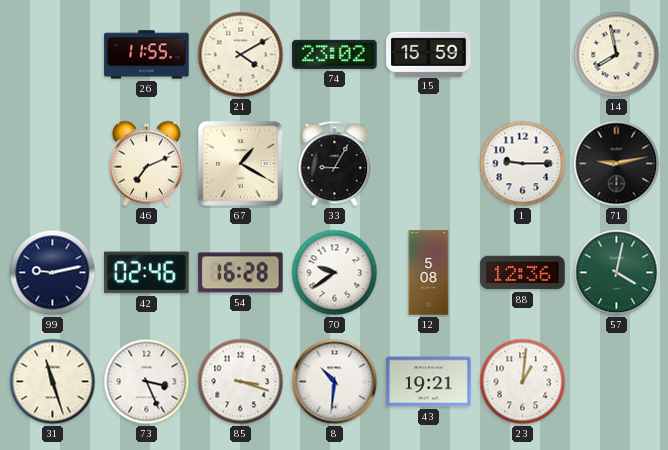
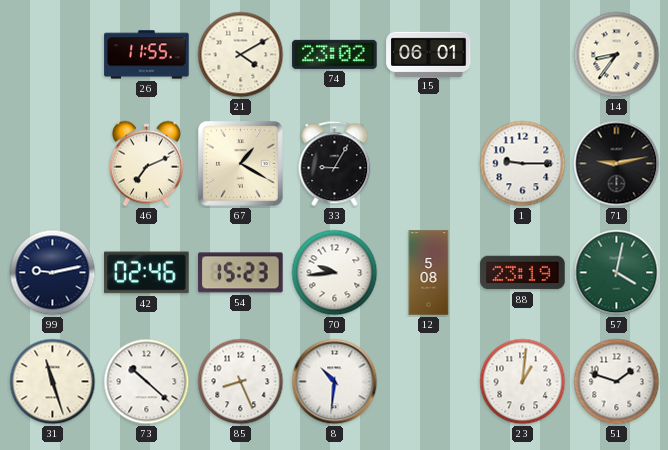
15: 15:59 -> 06:01
14: 7:58 -> 8:36
54: 16:28 -> 15:23
70: 9:39 -> 9:44
88: 12:36 -> 23:19
73: 3:26 -> 10:22
85: 3:18 -> 8:26
43: 19:21 -> none
51: none -> 1:48
